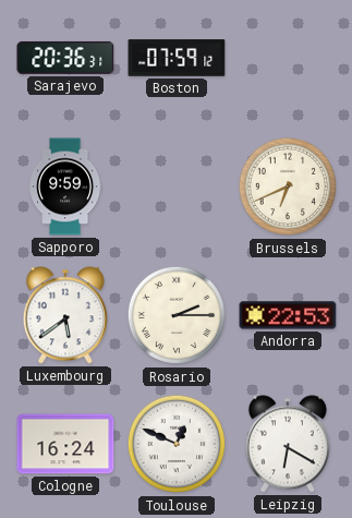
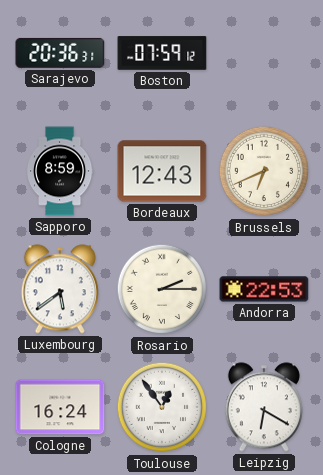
Sapporo: 9:59 -> 8:59
Bordeaux: none -> 12:43
Toulouse: 12:49 -> 12:54
